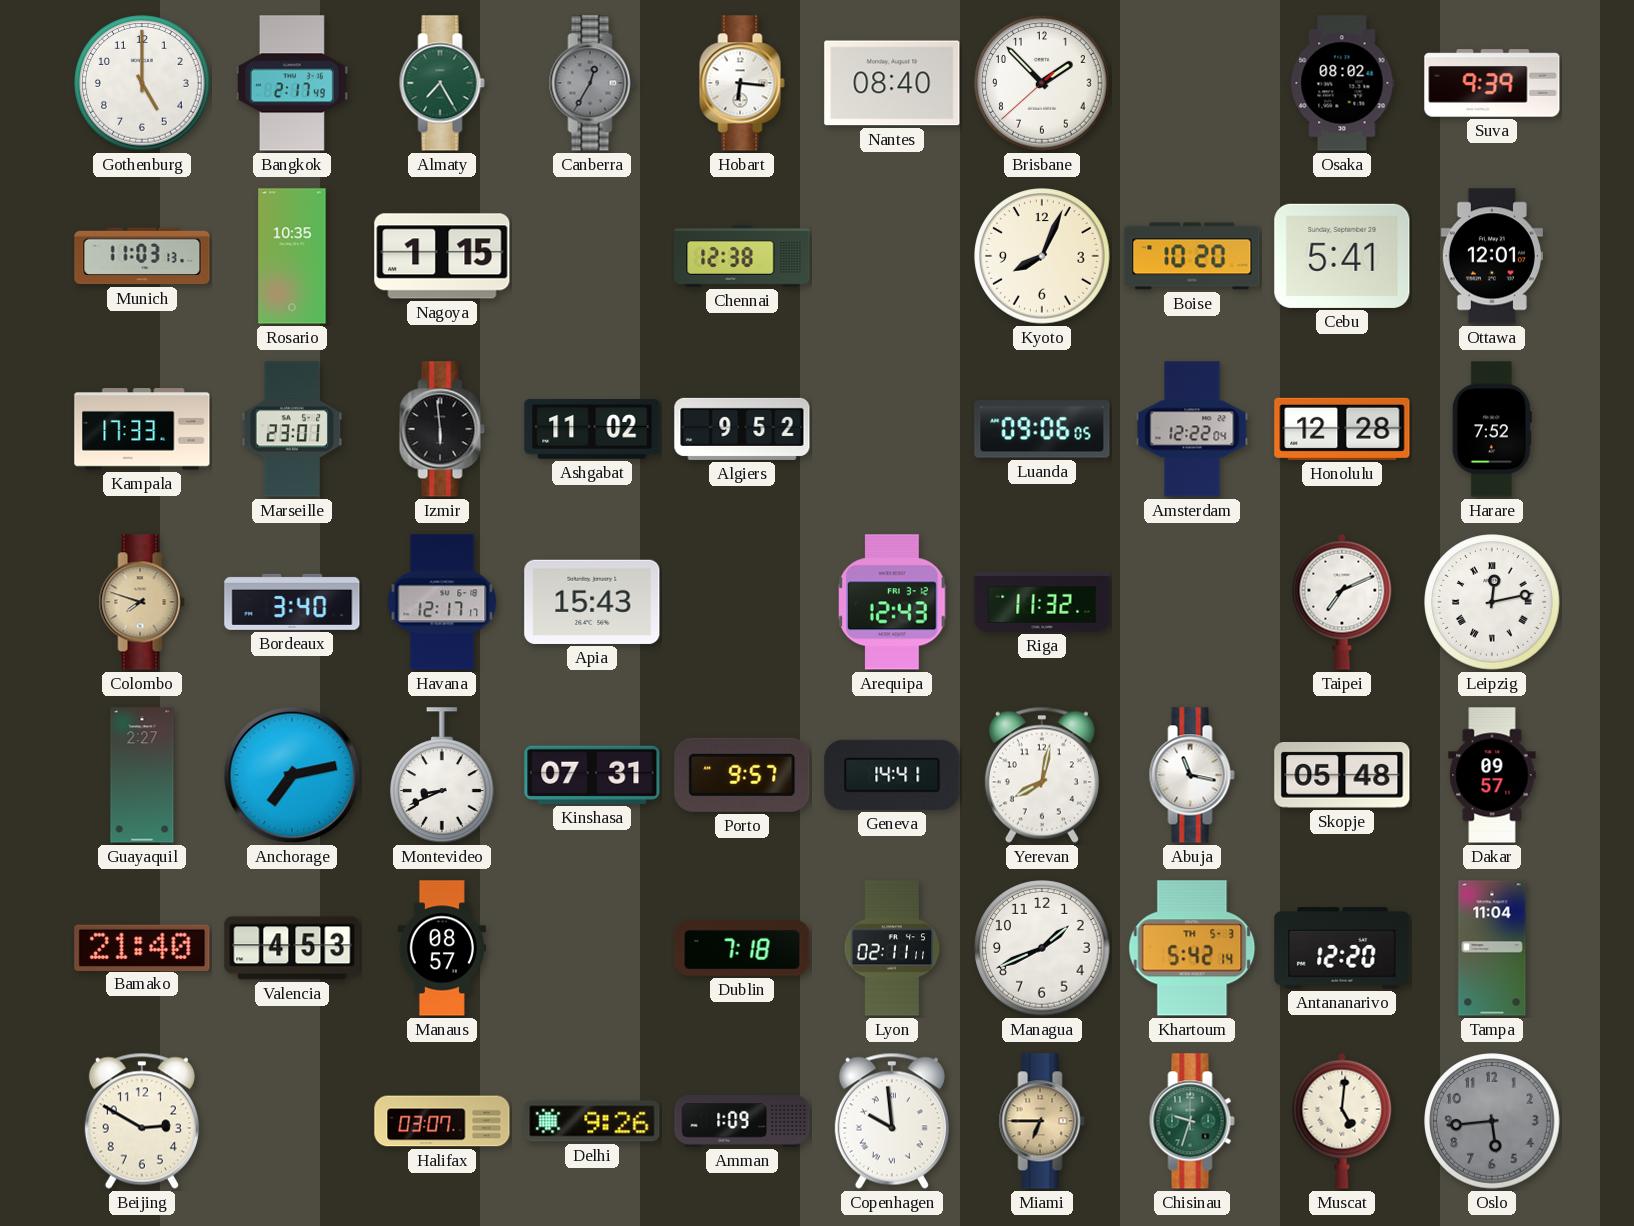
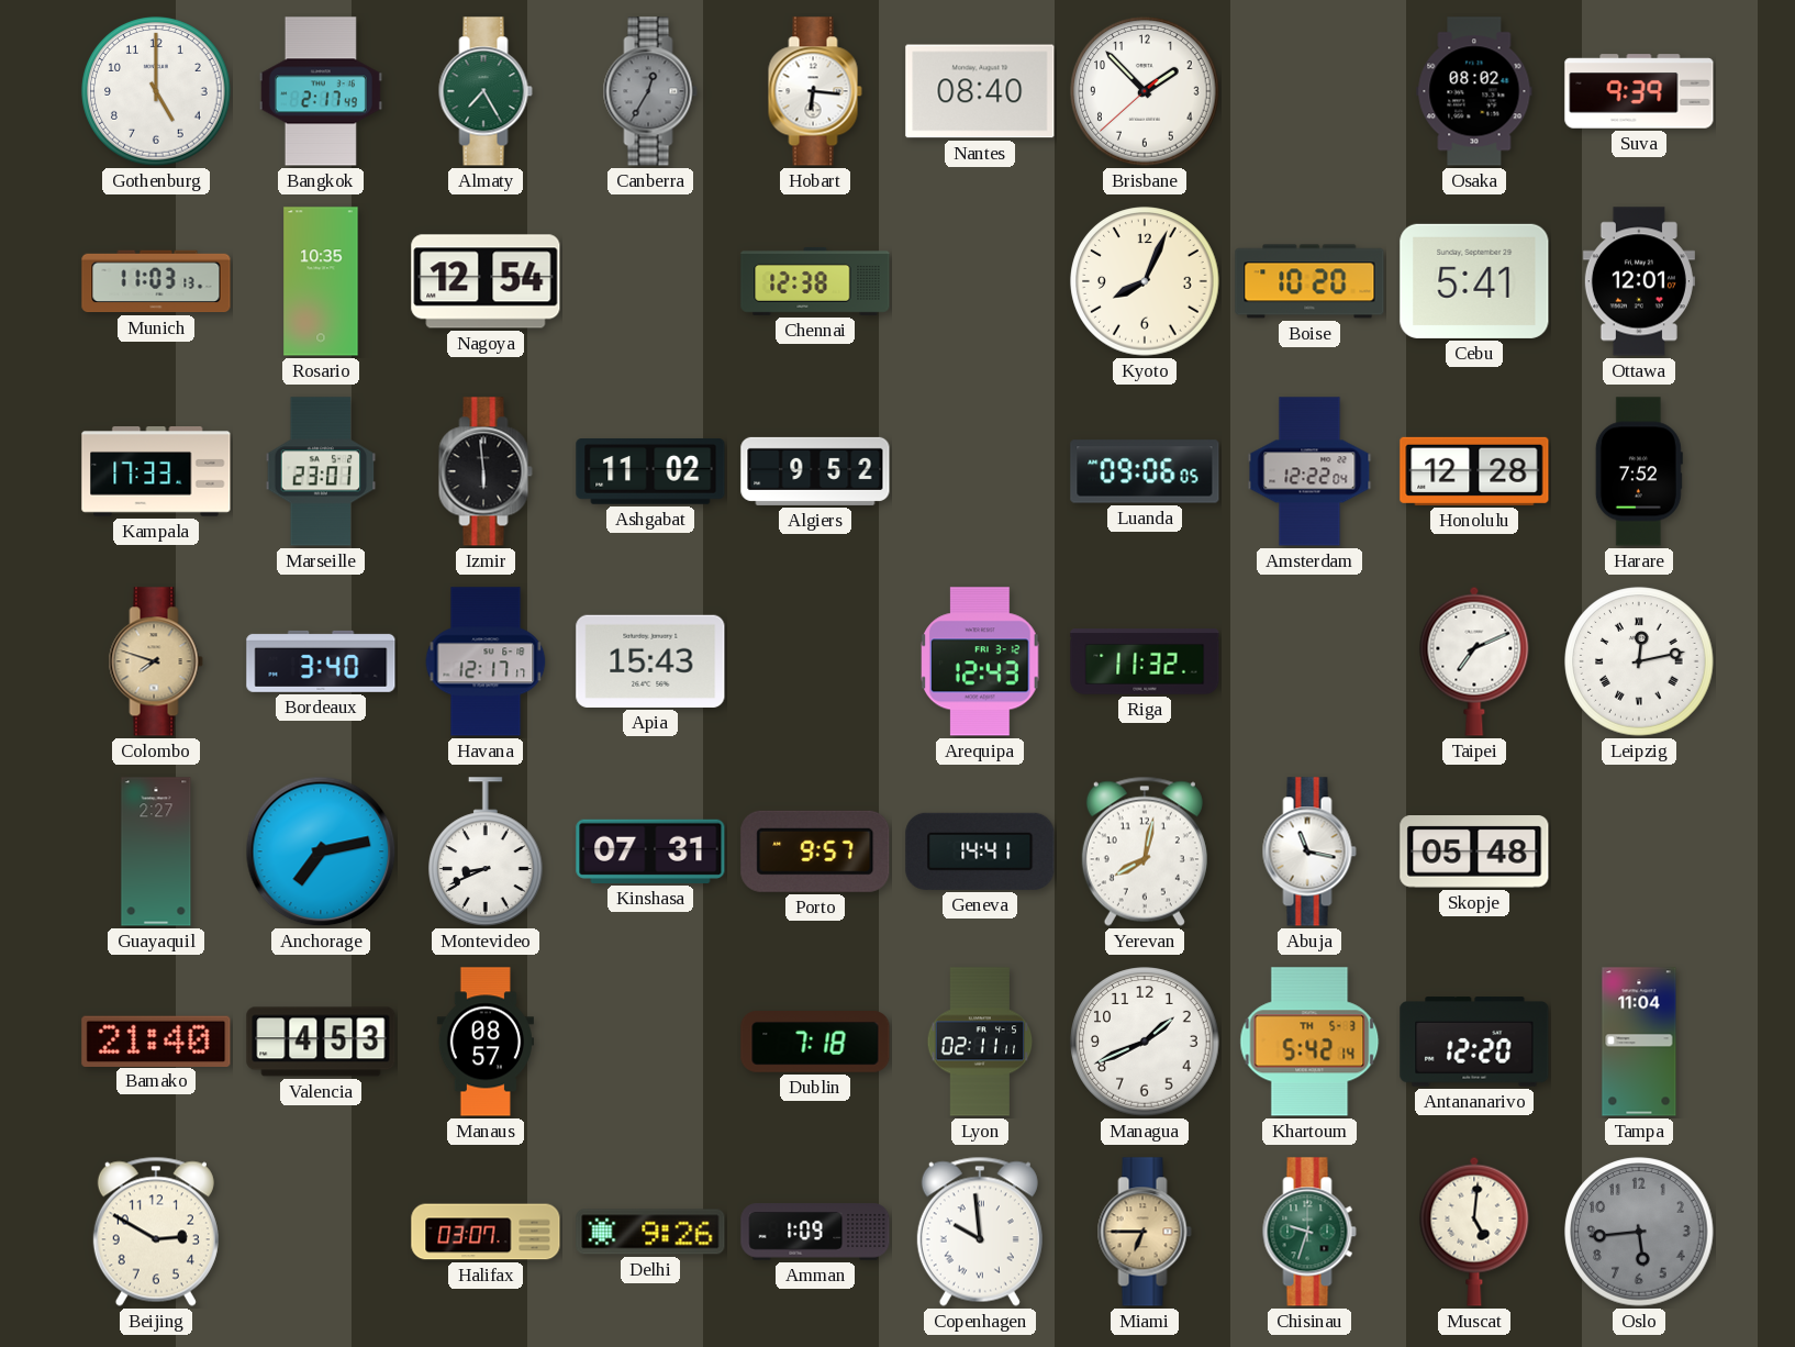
Nagoya: 1:15 -> 12:54
Dakar: 09:57 -> none
